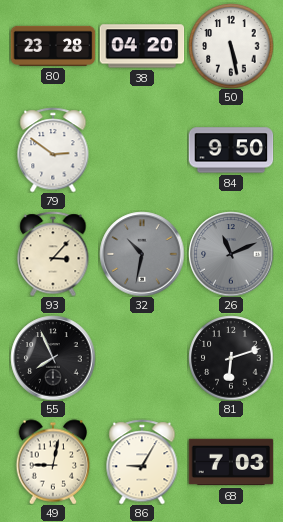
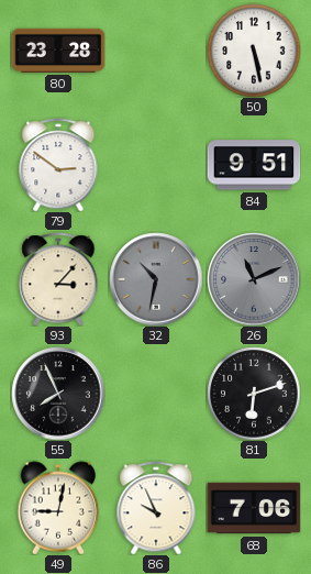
38: 04:20 -> none
84: 9:50 -> 9:51
86: 9:05 -> 9:56
68: 7:03 -> 7:06
